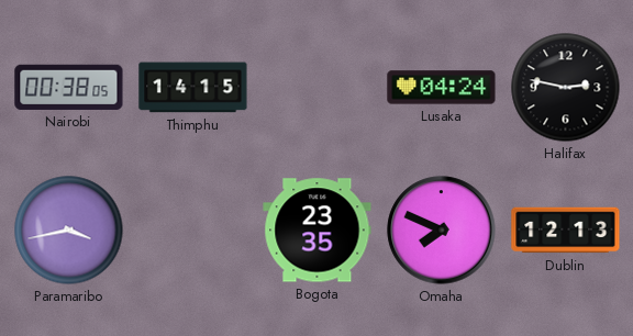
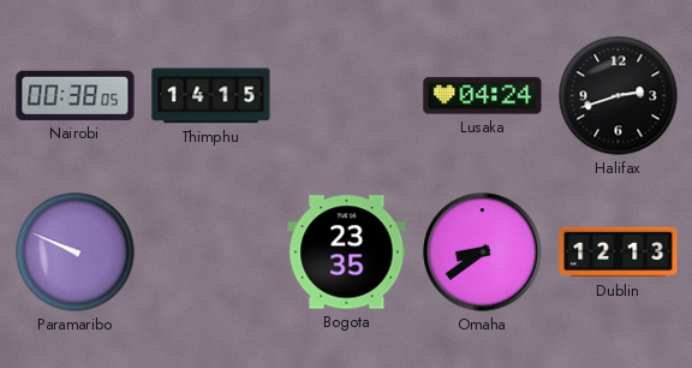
Halifax: 2:47 -> 2:42
Paramaribo: 3:43 -> 9:49
Omaha: 7:49 -> 8:39
